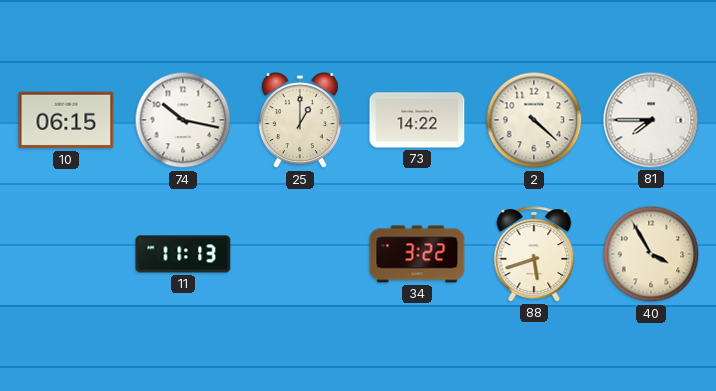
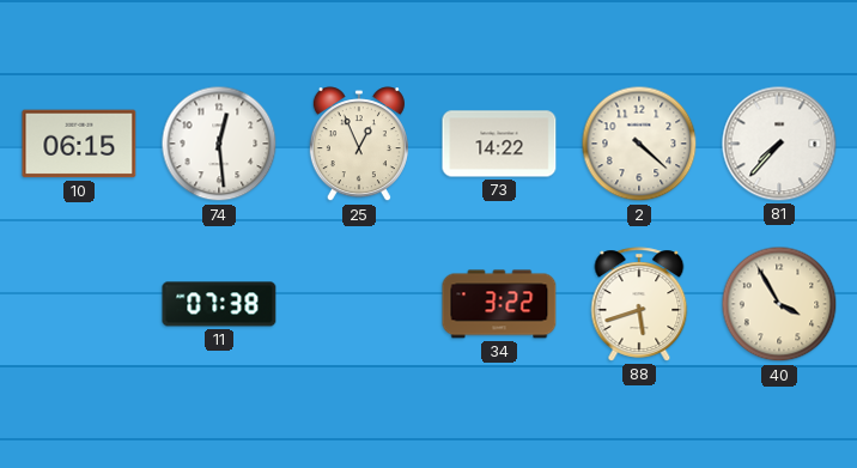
74: 10:17 -> 12:29
25: 1:00 -> 12:56
81: 7:45 -> 7:37
11: 11:13 -> 07:38
